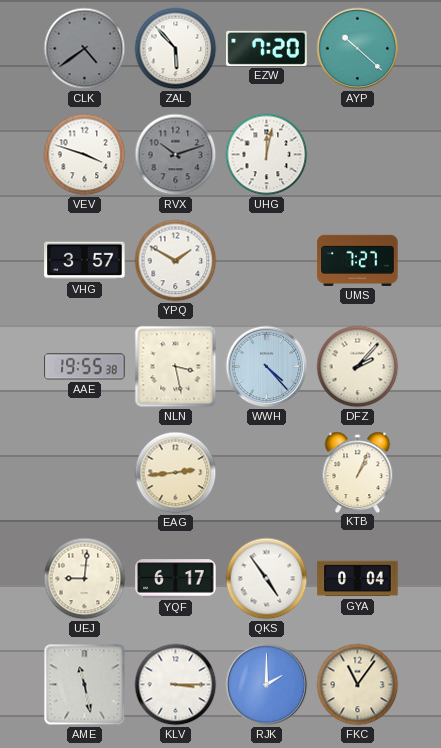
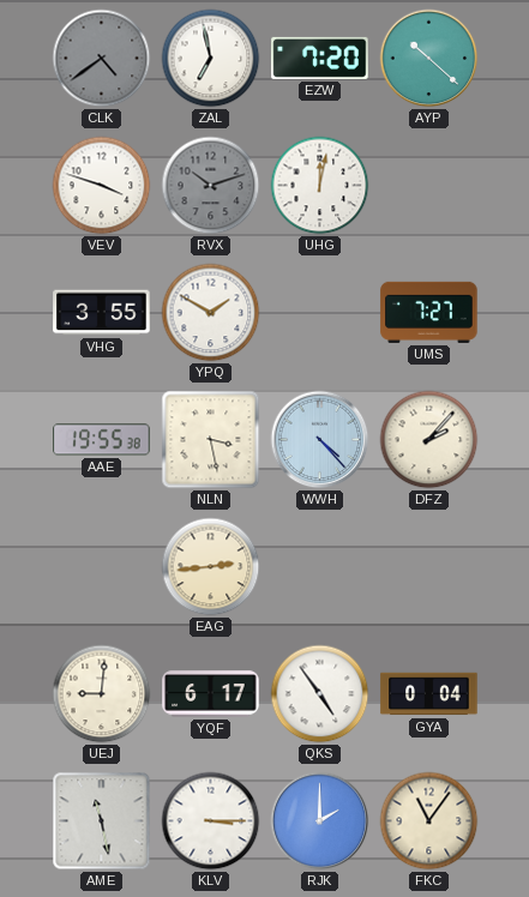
ZAL: 5:53 -> 6:58
VHG: 3:57 -> 3:55
KTB: 1:04 -> none
